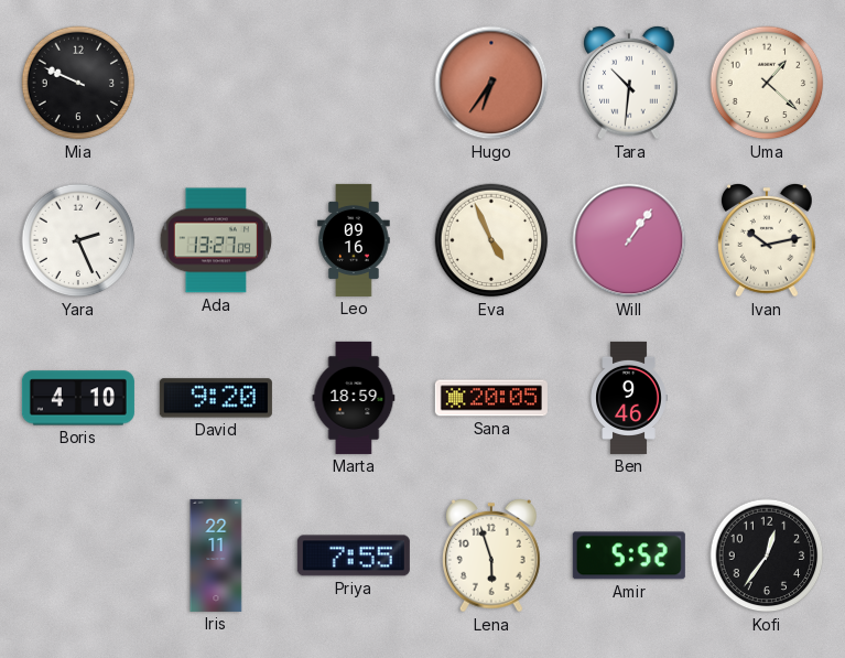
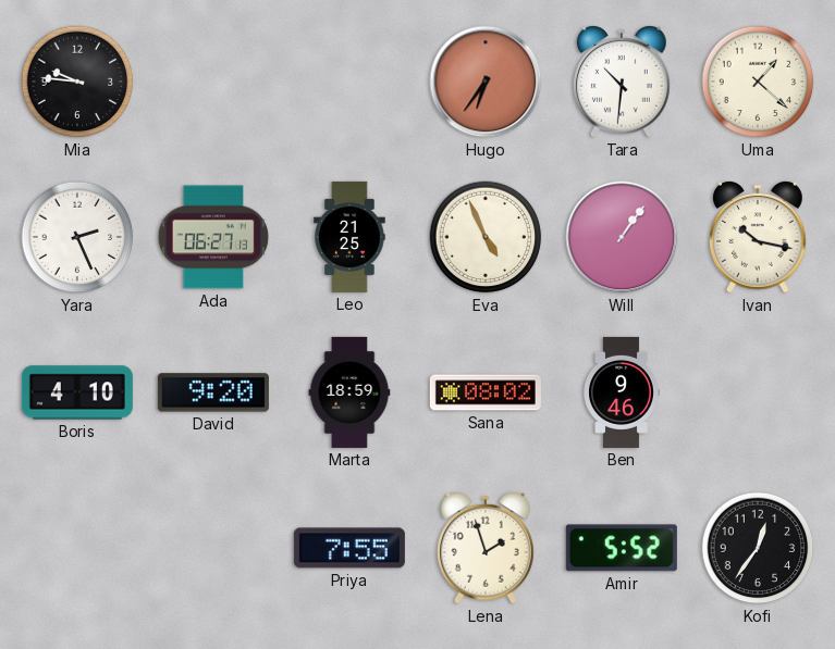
Mia: 9:49 -> 9:46
Ada: 13:27 -> 06:27
Leo: 09:16 -> 21:25
Ivan: 10:13 -> 10:17
Sana: 20:05 -> 08:02
Iris: 22:11 -> none
Lena: 5:57 -> 1:57
